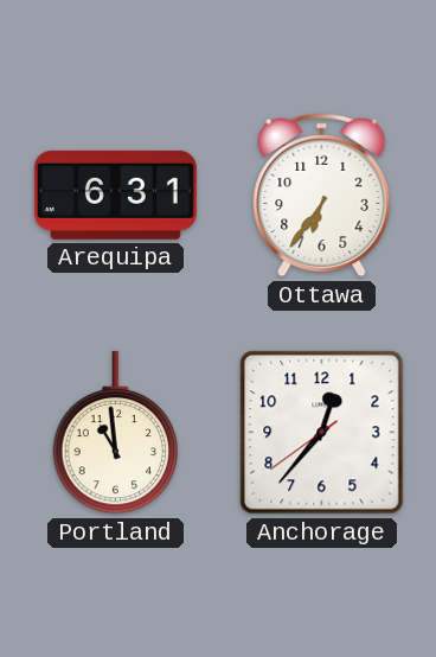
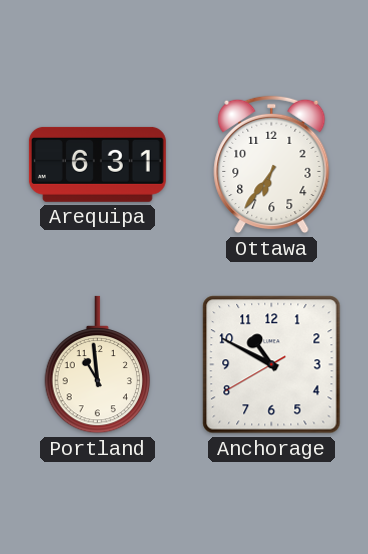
Anchorage: 12:36 -> 10:49
